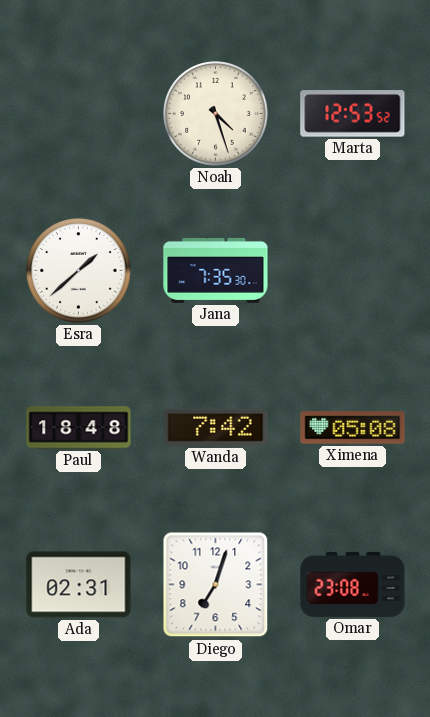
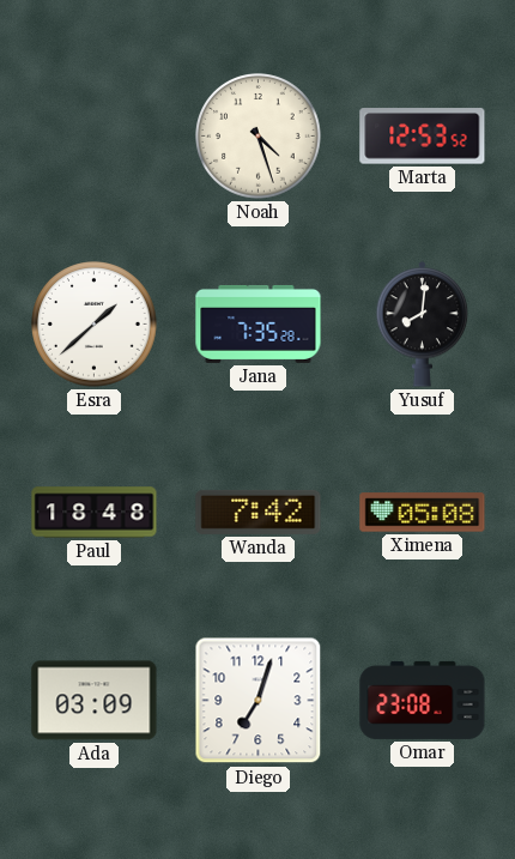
Jana: 7:35:30 -> 7:35:28
Yusuf: none -> 8:01
Ada: 02:31 -> 03:09
